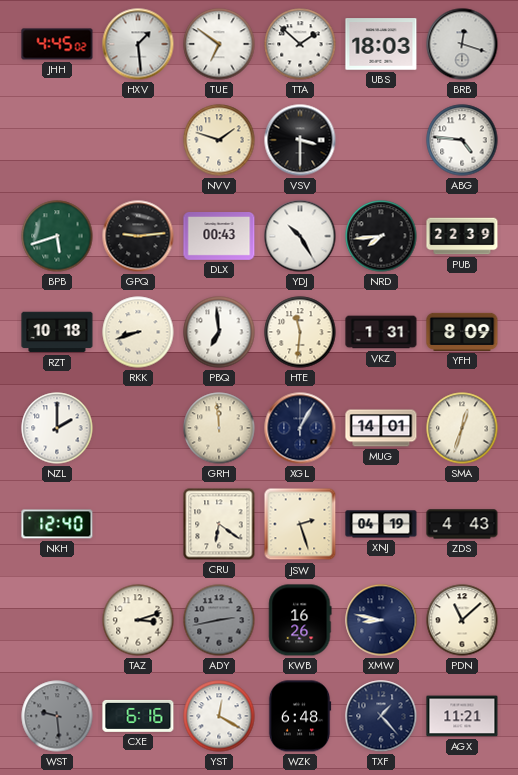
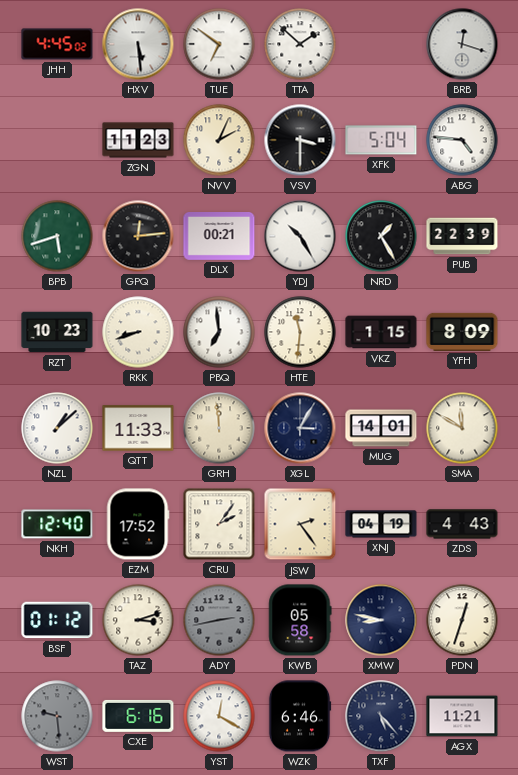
HXV: 1:29 -> 5:29
UBS: 18:03 -> none
ZGN: none -> 11:23
NVV: 1:48 -> 2:04
XFK: none -> 5:04
GPQ: 9:14 -> 12:14
DLX: 00:43 -> 00:21
NRD: 7:44 -> 1:25
RZT: 10:18 -> 10:23
VKZ: 1:31 -> 1:15
NZL: 2:00 -> 1:08
QTT: none -> 11:33
XGL: 1:05 -> 3:05
SMA: 12:33 -> 11:50
EZM: none -> 17:52
CRU: 6:21 -> 2:06
JSW: 2:27 -> 2:24
BSF: none -> 01:12
KWB: 16:26 -> 05:58
PDN: 11:08 -> 12:33
WZK: 6:48 -> 6:46
TXF: 1:23 -> 5:23
